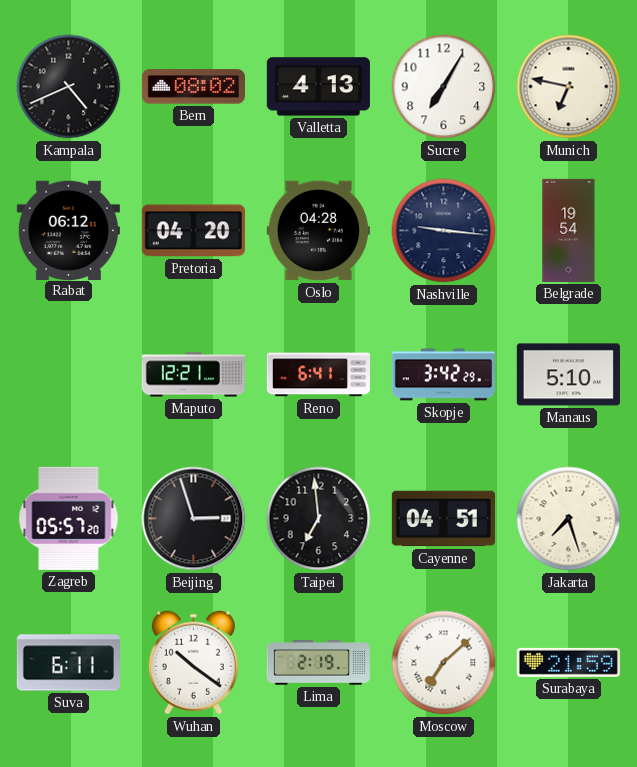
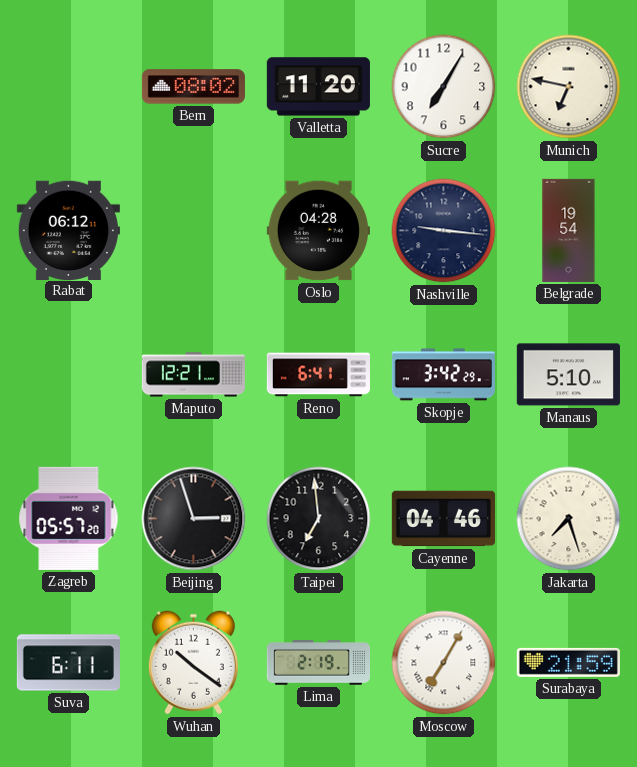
Kampala: 4:41 -> none
Valletta: 4:13 -> 11:20
Pretoria: 04:20 -> none
Cayenne: 04:51 -> 04:46
Moscow: 7:08 -> 7:05
